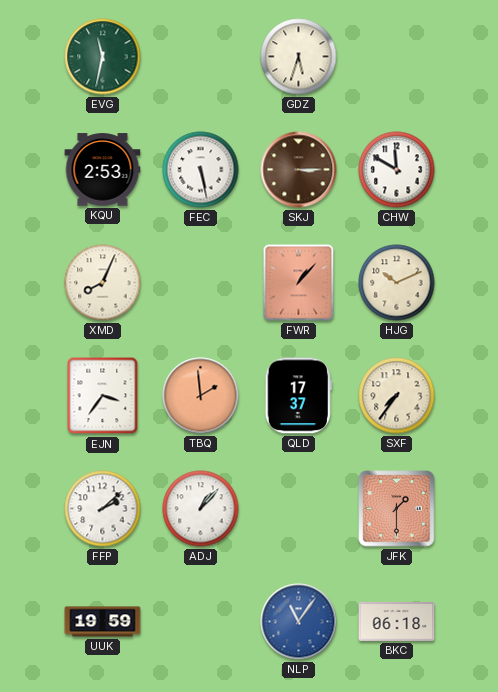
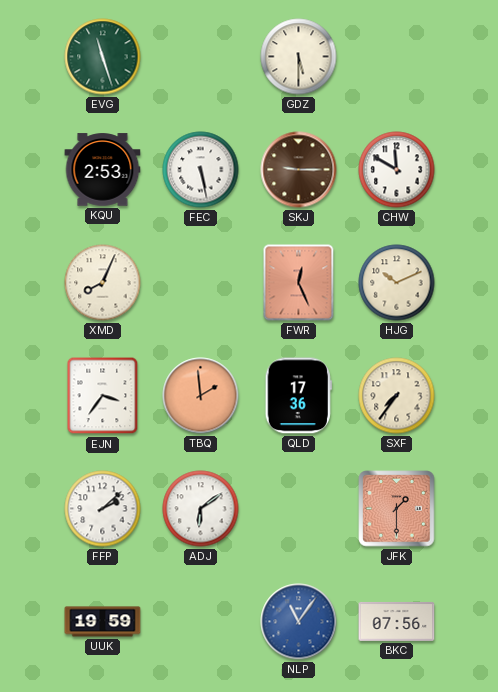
EVG: 11:32 -> 11:27
GDZ: 5:33 -> 5:30
SKJ: 3:15 -> 9:15
FWR: 1:07 -> 12:26
QLD: 17:37 -> 17:36
ADJ: 1:07 -> 6:09
BKC: 06:18 -> 07:56
